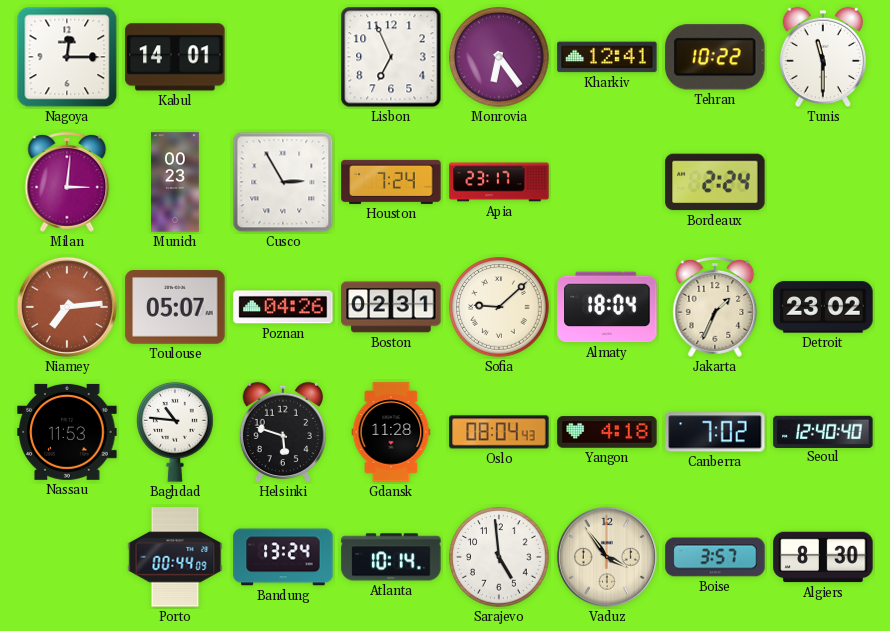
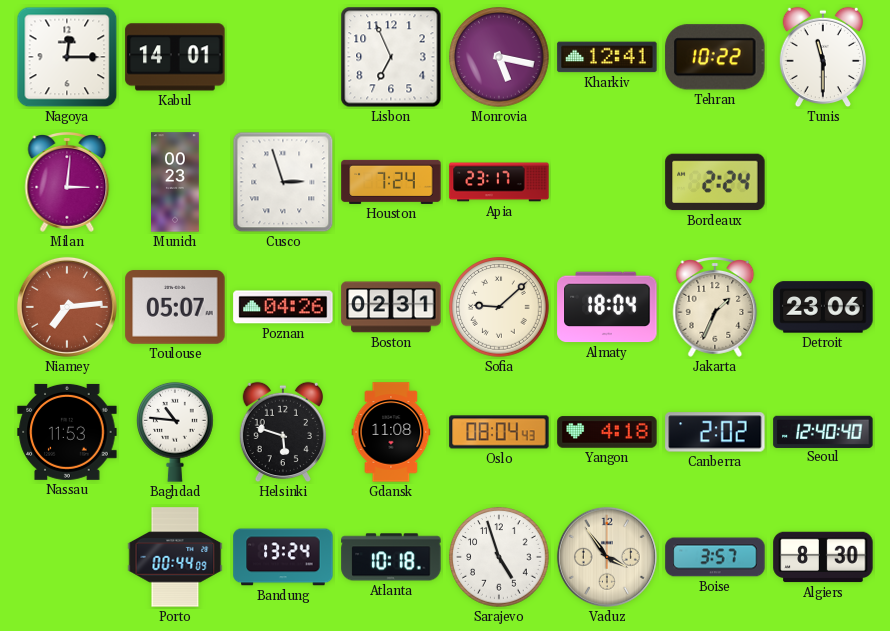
Monrovia: 6:24 -> 5:17
Cusco: 2:55 -> 2:57
Detroit: 23:02 -> 23:06
Gdansk: 11:28 -> 11:08
Canberra: 7:02 -> 2:02
Atlanta: 10:14 -> 10:18
Sarajevo: 4:59 -> 4:57
